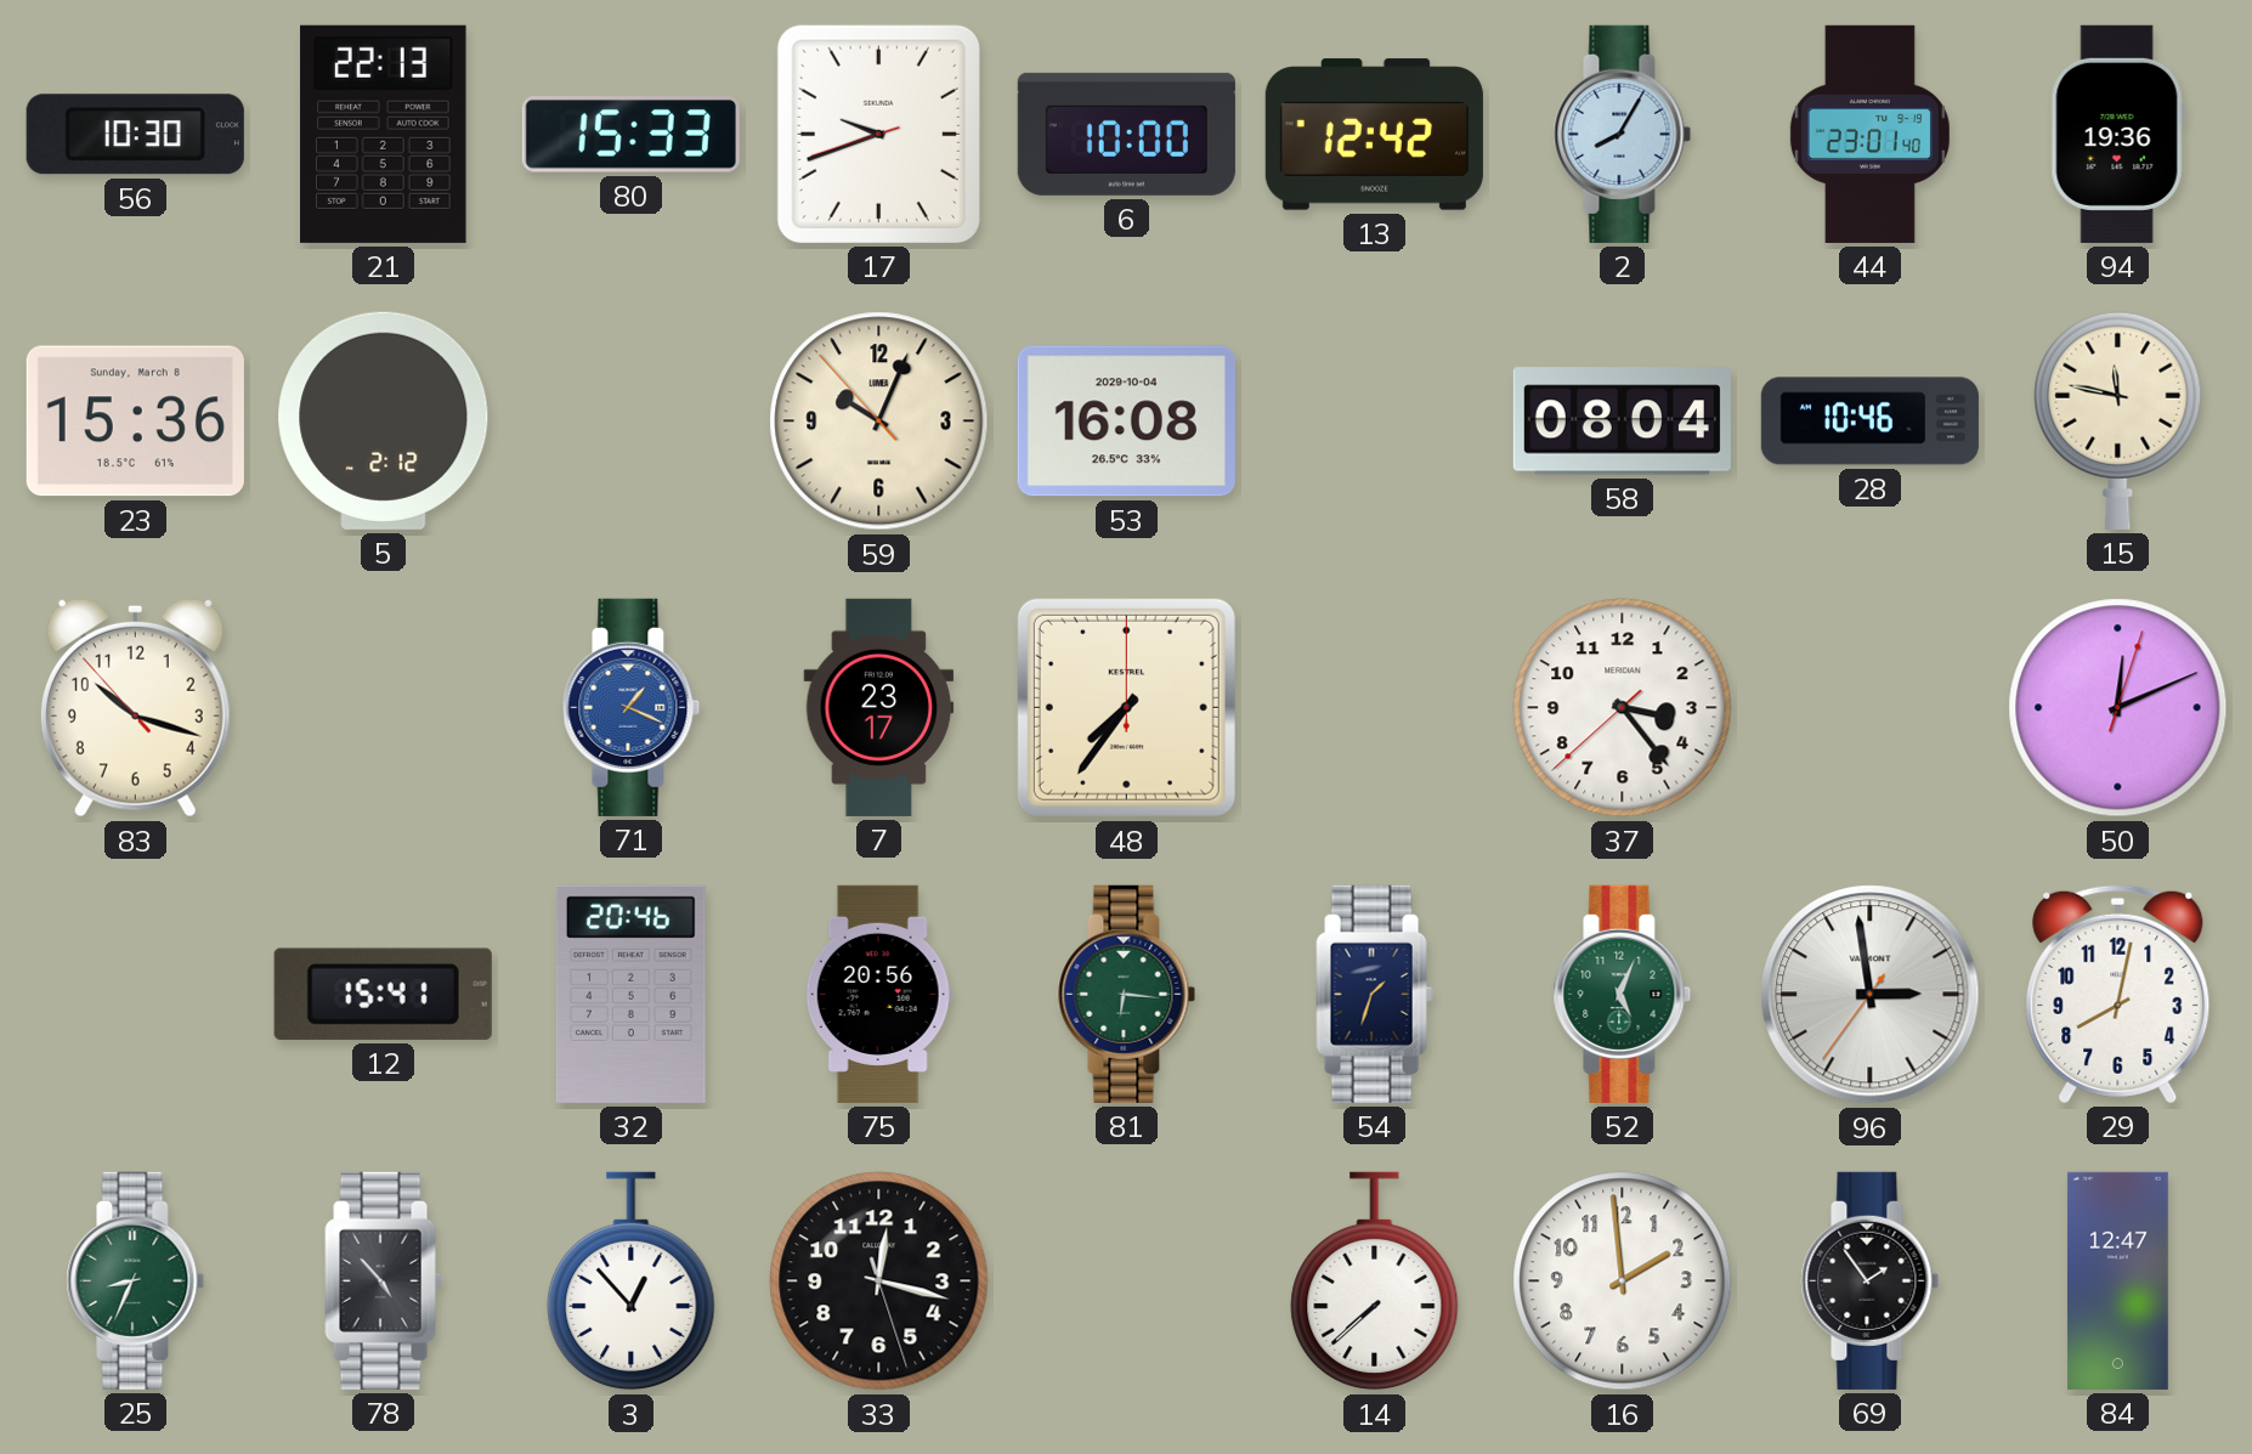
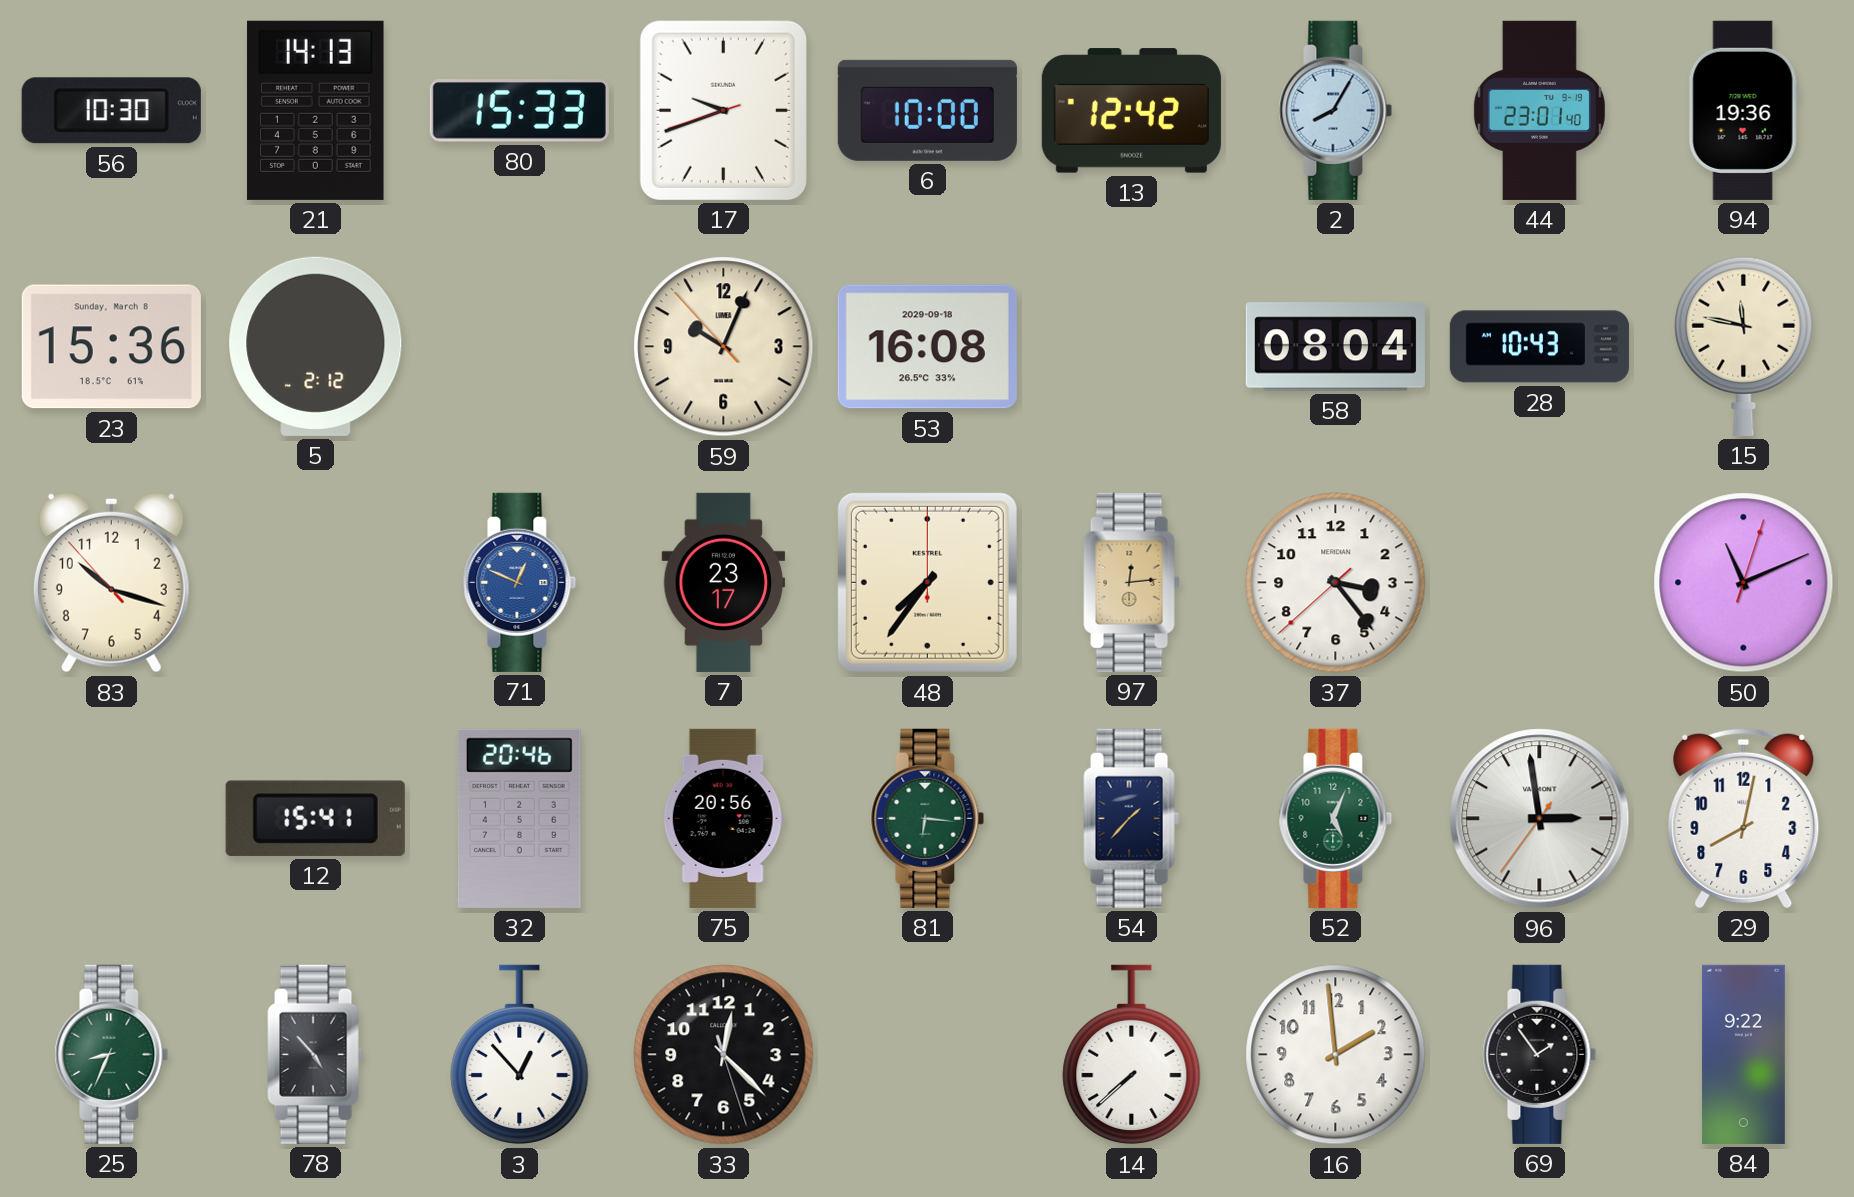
21: 22:13 -> 14:13
53 date: 2029-10-04 -> 2029-09-18
28: 10:46 -> 10:43
71: 1:19 -> 12:49
97: none -> 12:14
50: 12:11 -> 11:11
54: 1:33 -> 1:37
33: 12:17 -> 12:22
84: 12:47 -> 9:22
